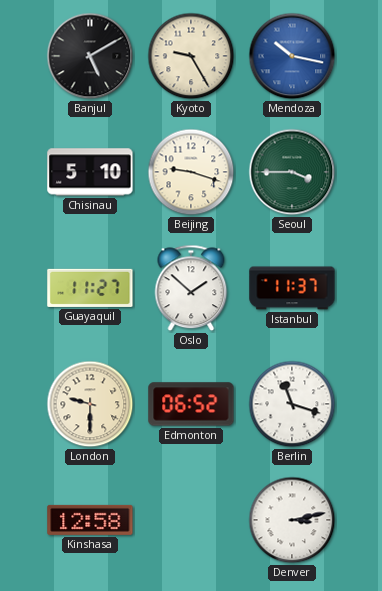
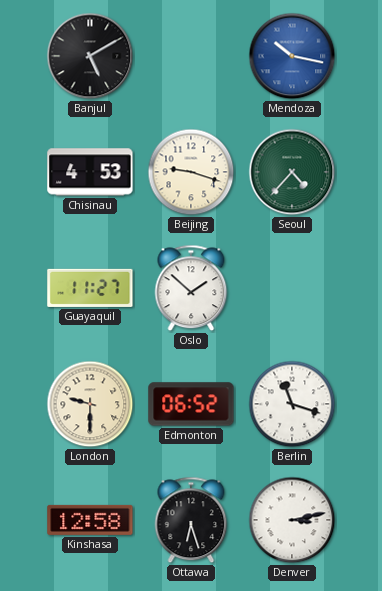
Kyoto: 9:25 -> none
Chisinau: 5:10 -> 4:53
Seoul: 3:45 -> 4:37
Istanbul: 11:37 -> none
Ottawa: none -> 6:27
